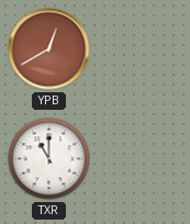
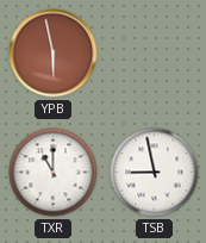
YPB: 12:40 -> 5:58
TSB: none -> 8:58
